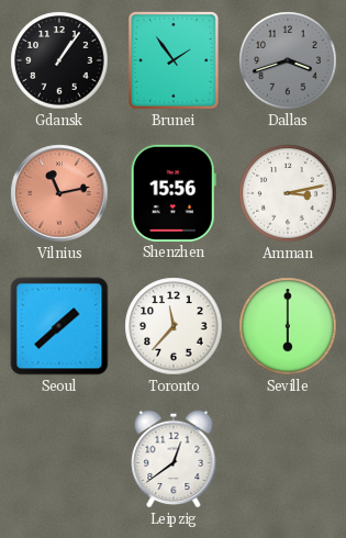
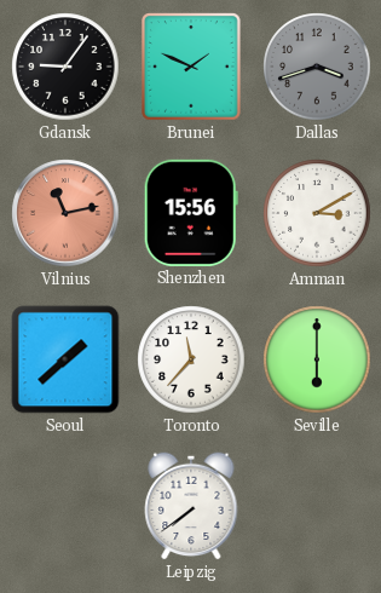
Gdansk: 1:06 -> 9:06
Brunei: 1:54 -> 1:49
Amman: 3:13 -> 3:10
Leipzig: 12:39 -> 7:39
